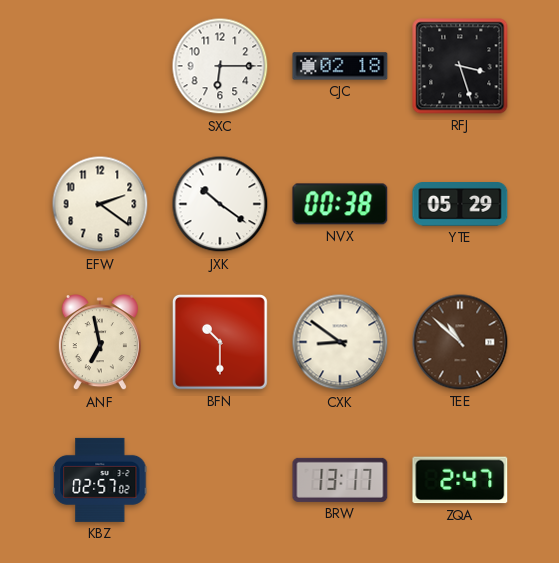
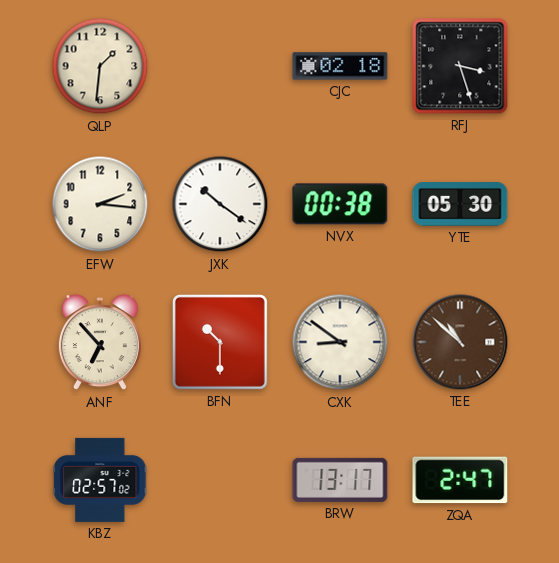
QLP: none -> 1:31
SXC: 6:15 -> none
EFW: 2:21 -> 2:16
YTE: 05:29 -> 05:30
ANF: 6:58 -> 6:53
